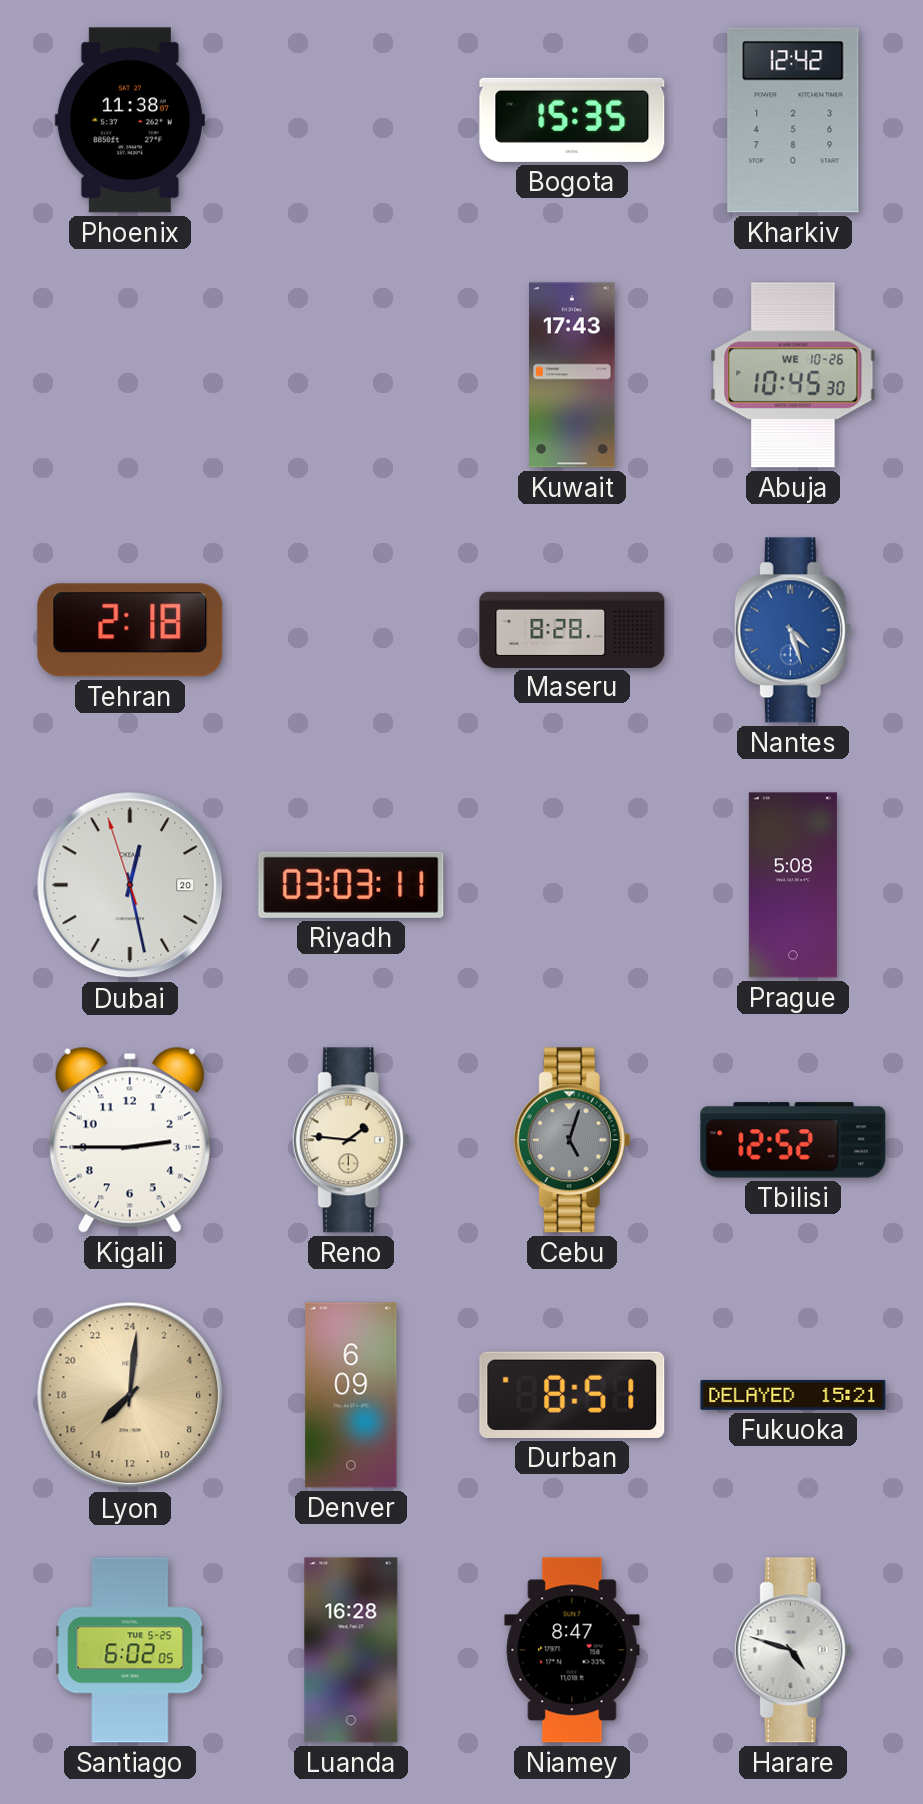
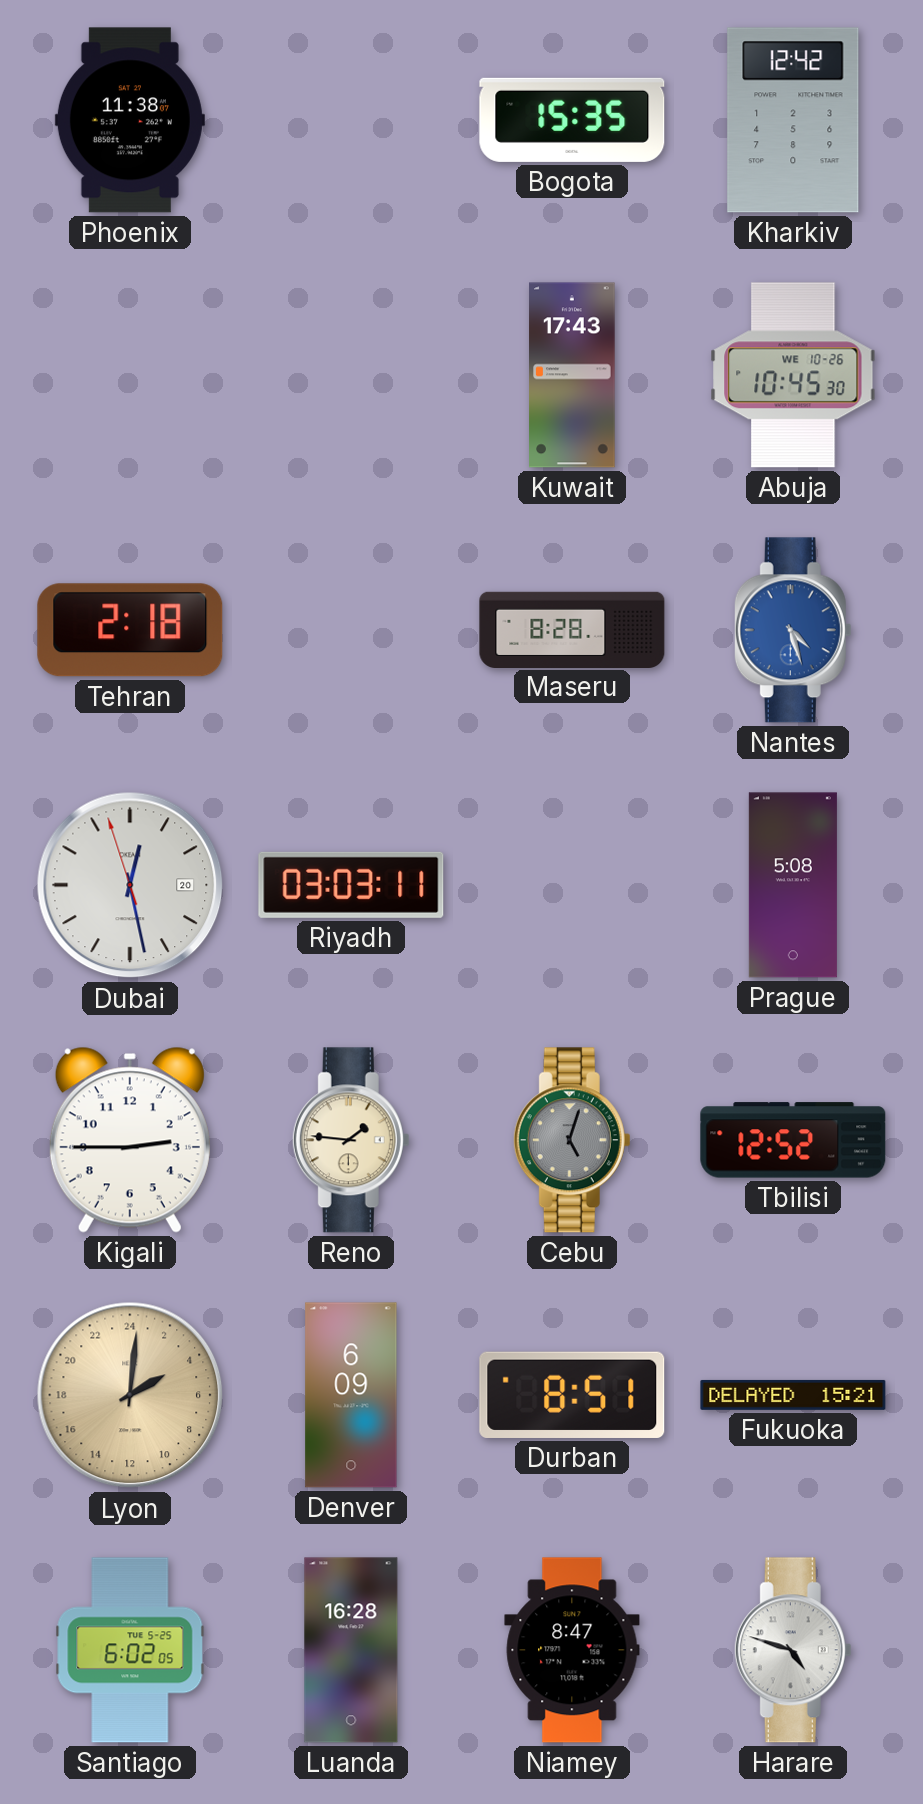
Lyon: 15:01 -> 4:01
